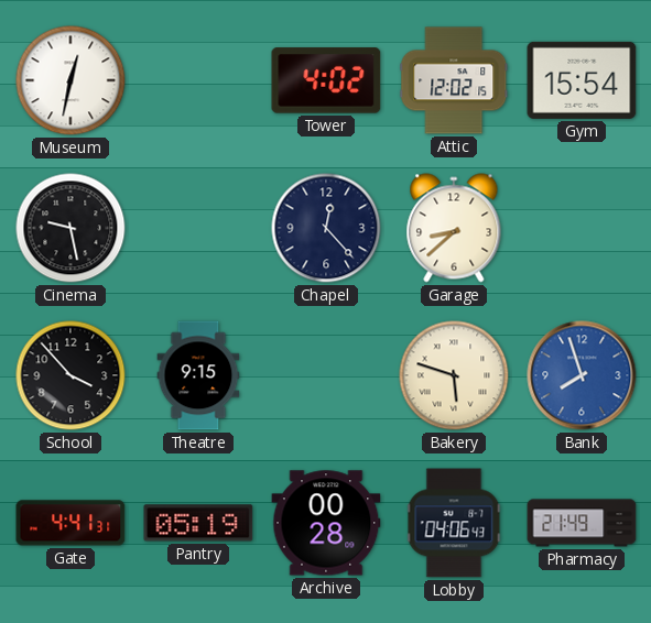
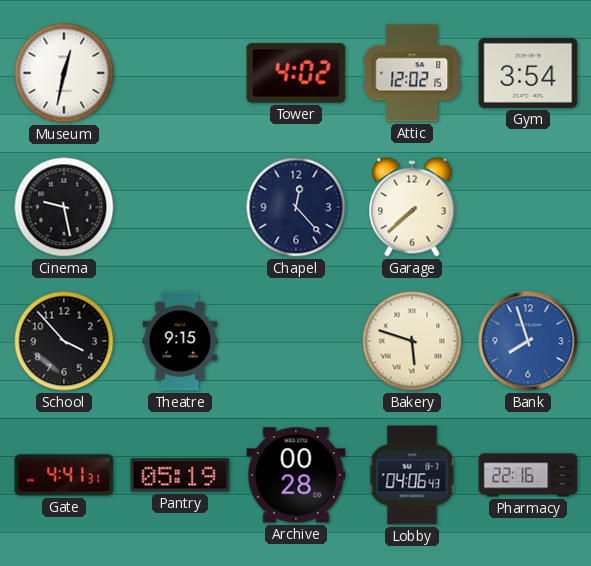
Gym: 15:54 -> 3:54
Garage: 8:38 -> 7:38
Pharmacy: 21:49 -> 22:16
